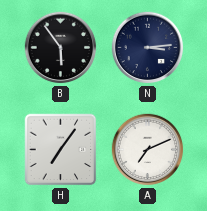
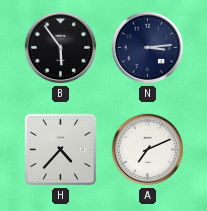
H: 7:06 -> 4:37
